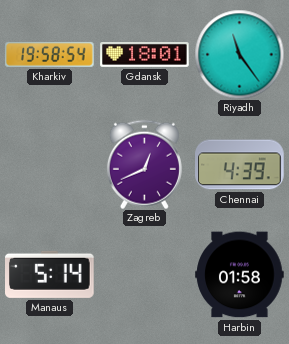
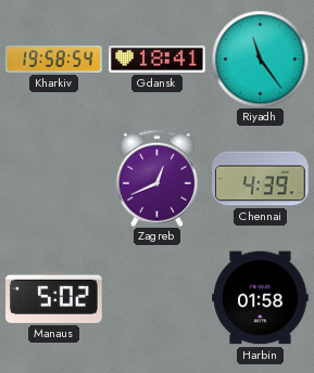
Gdansk: 18:01 -> 18:41
Manaus: 5:14 -> 5:02
